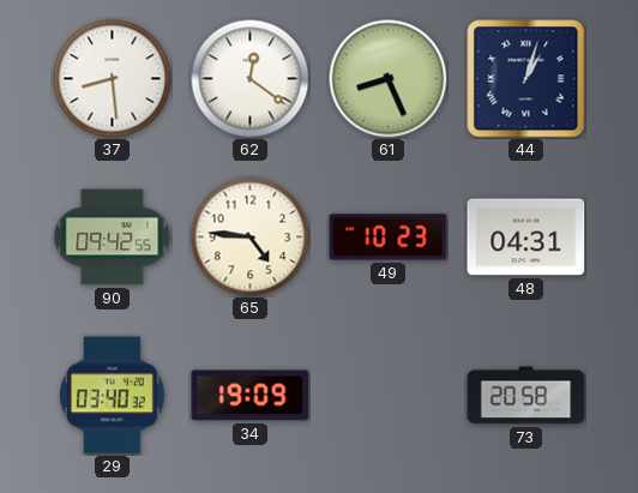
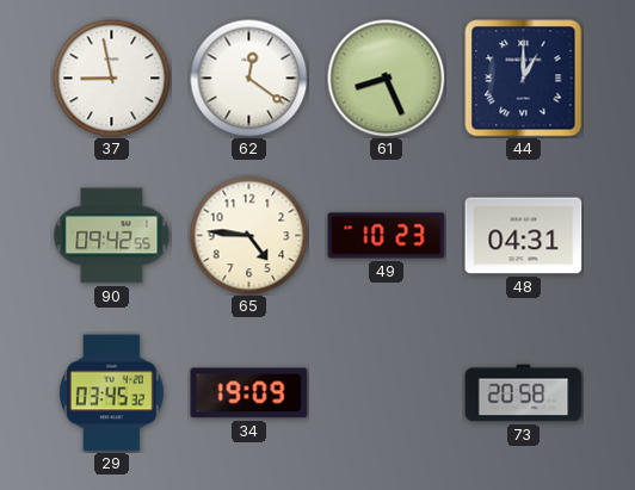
37: 8:29 -> 8:58
44: 1:03 -> 1:00
29: 03:40 -> 03:45
